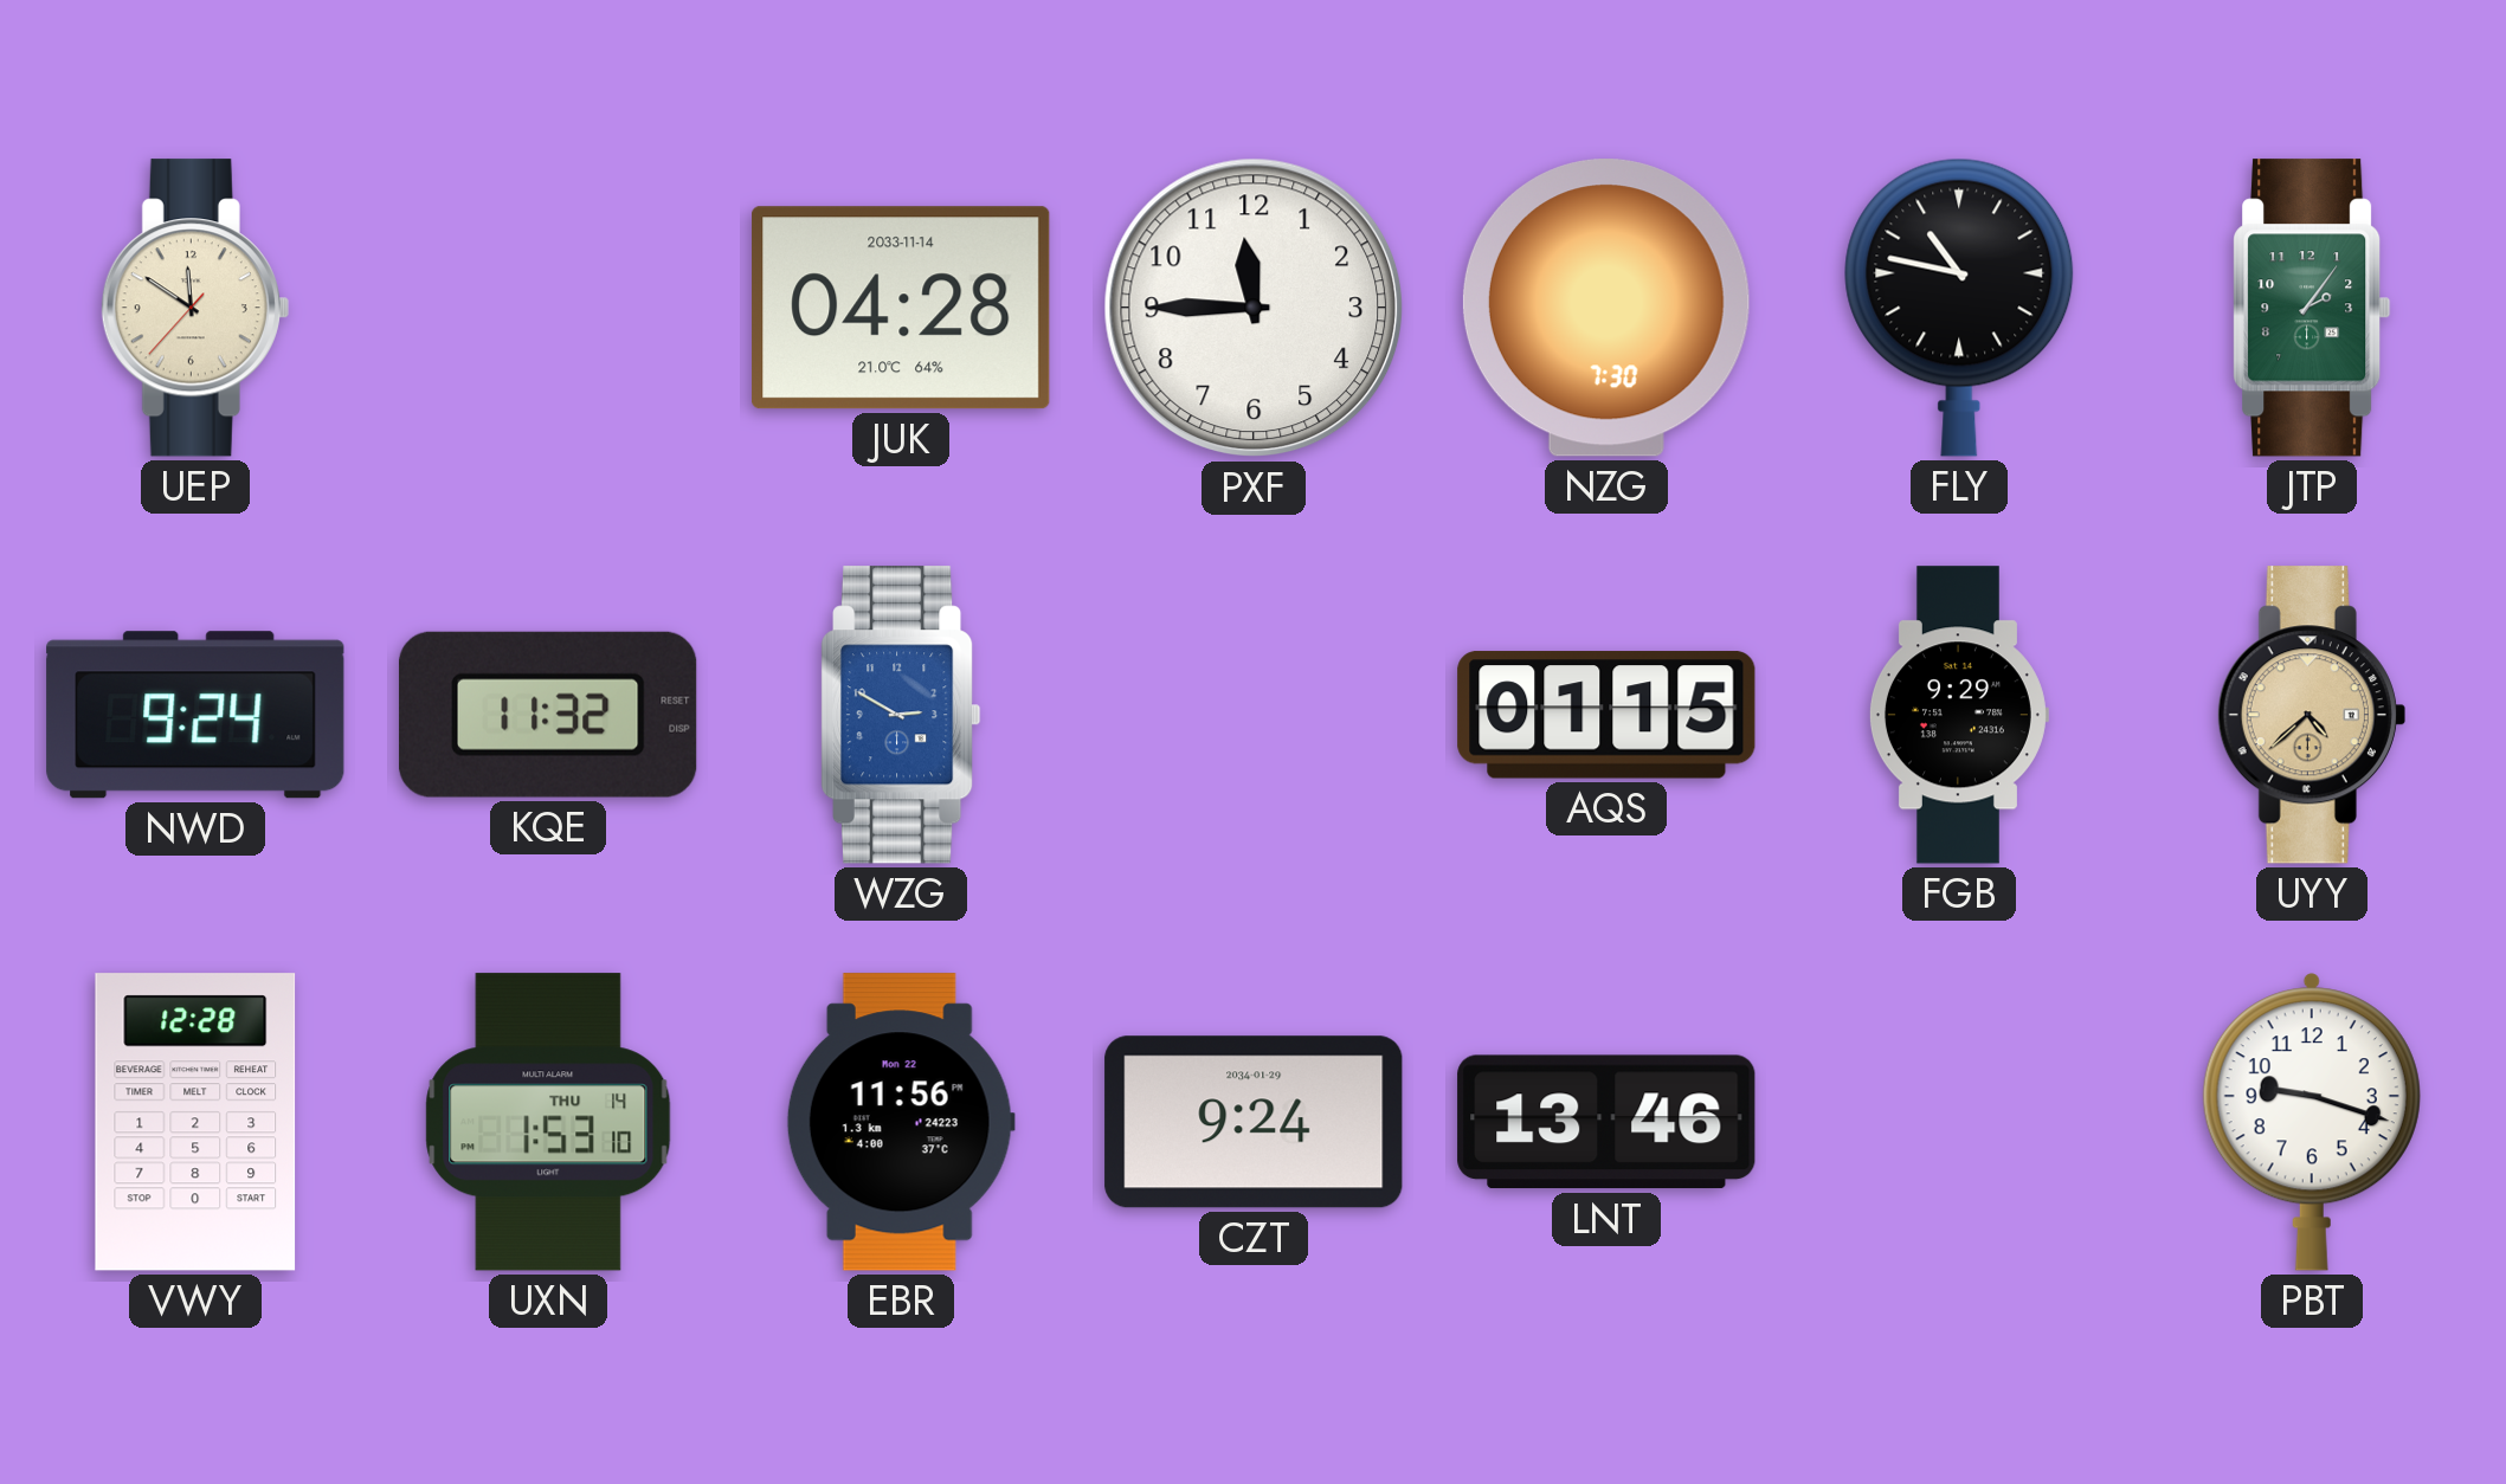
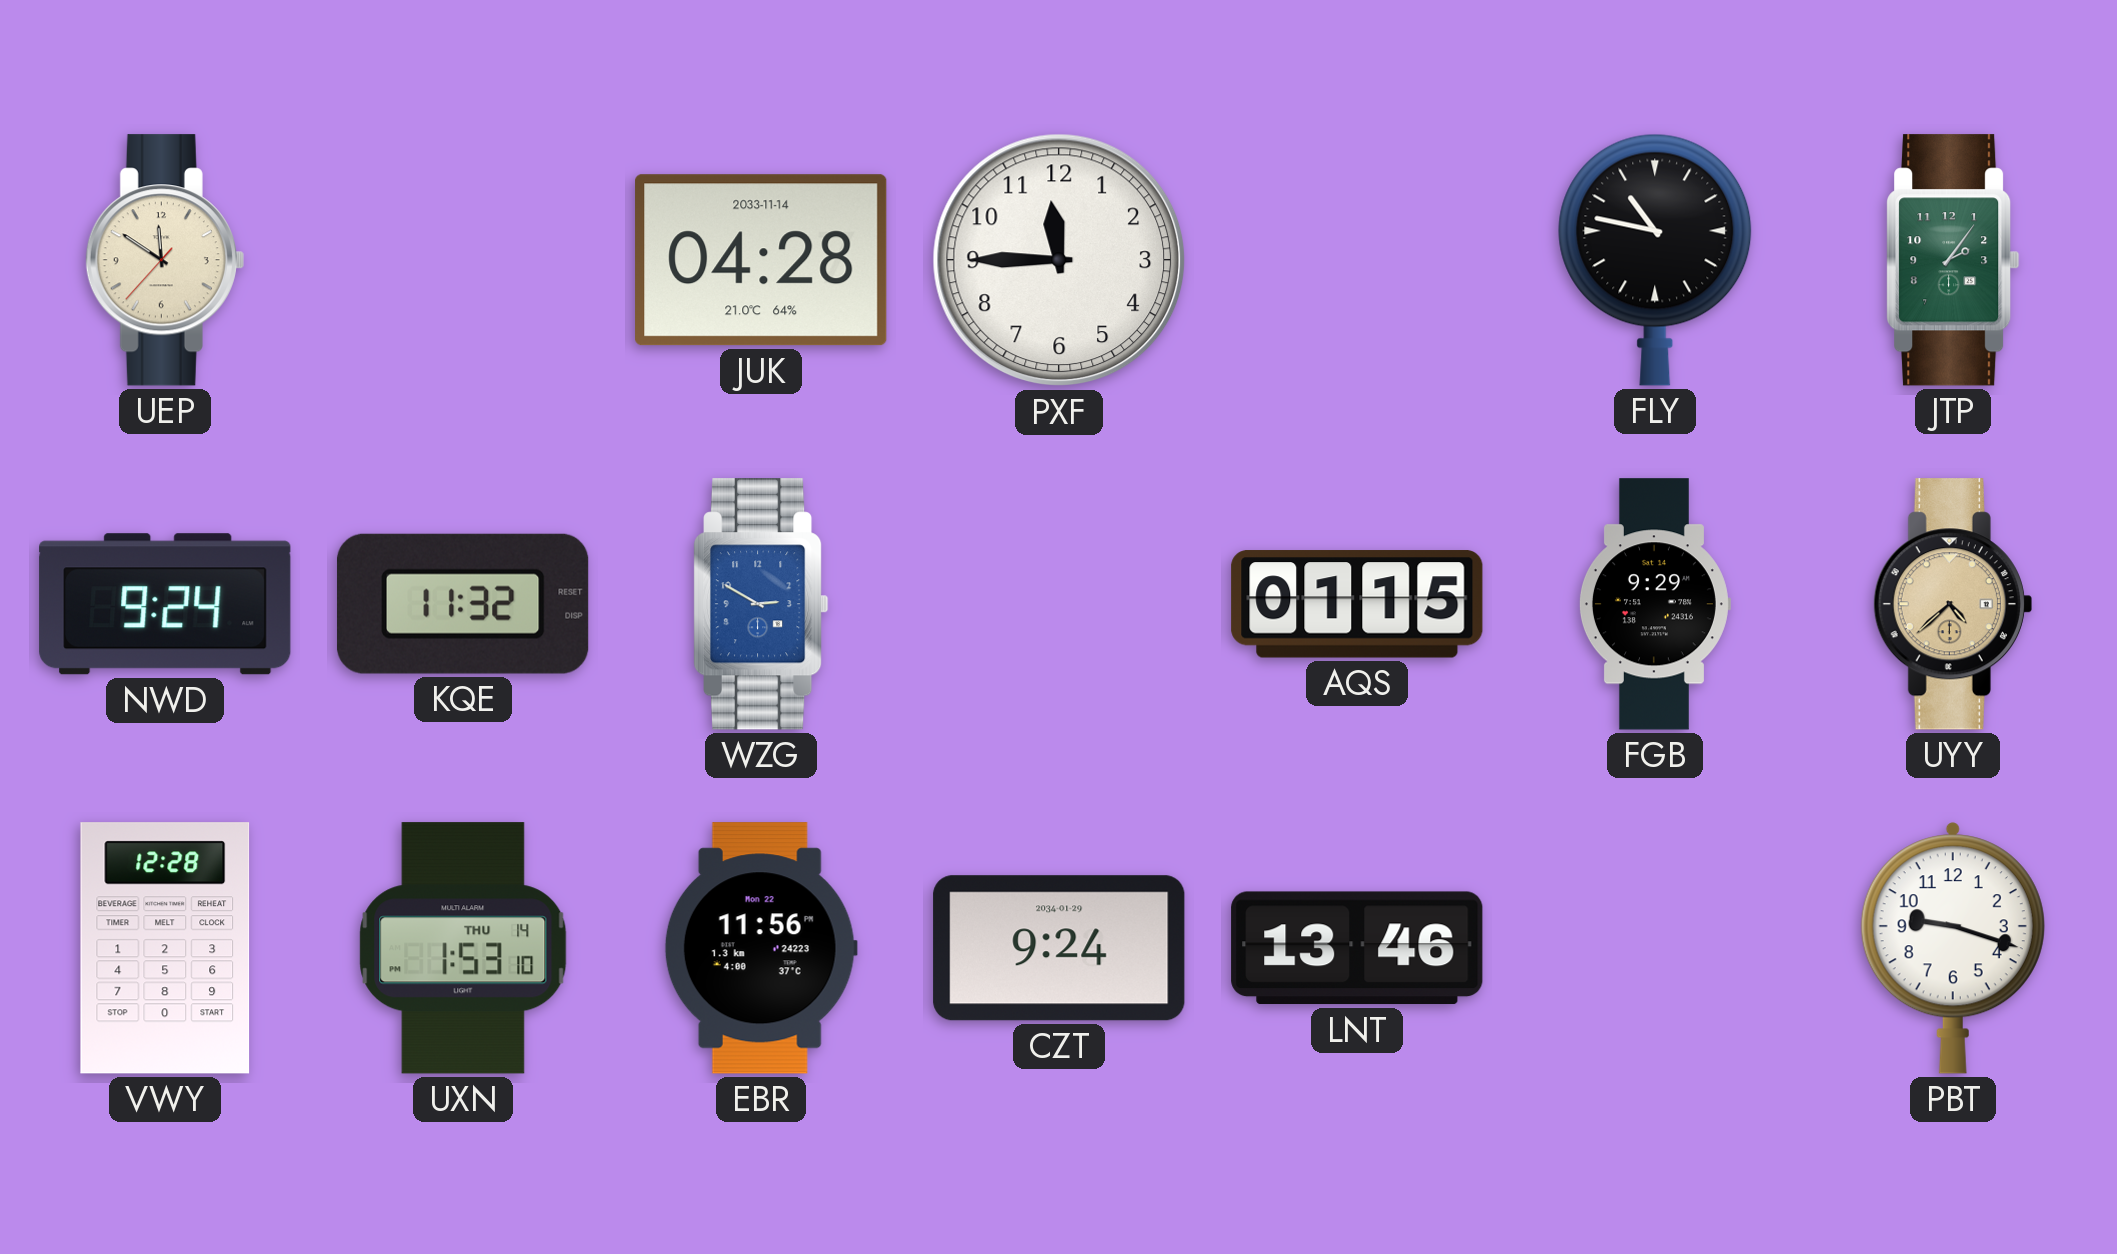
NZG: 7:30 -> none
